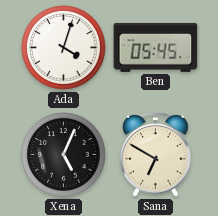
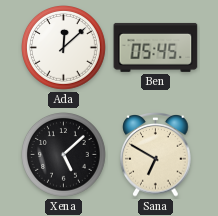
Ada: 4:03 -> 12:08
Xena: 5:04 -> 5:08
